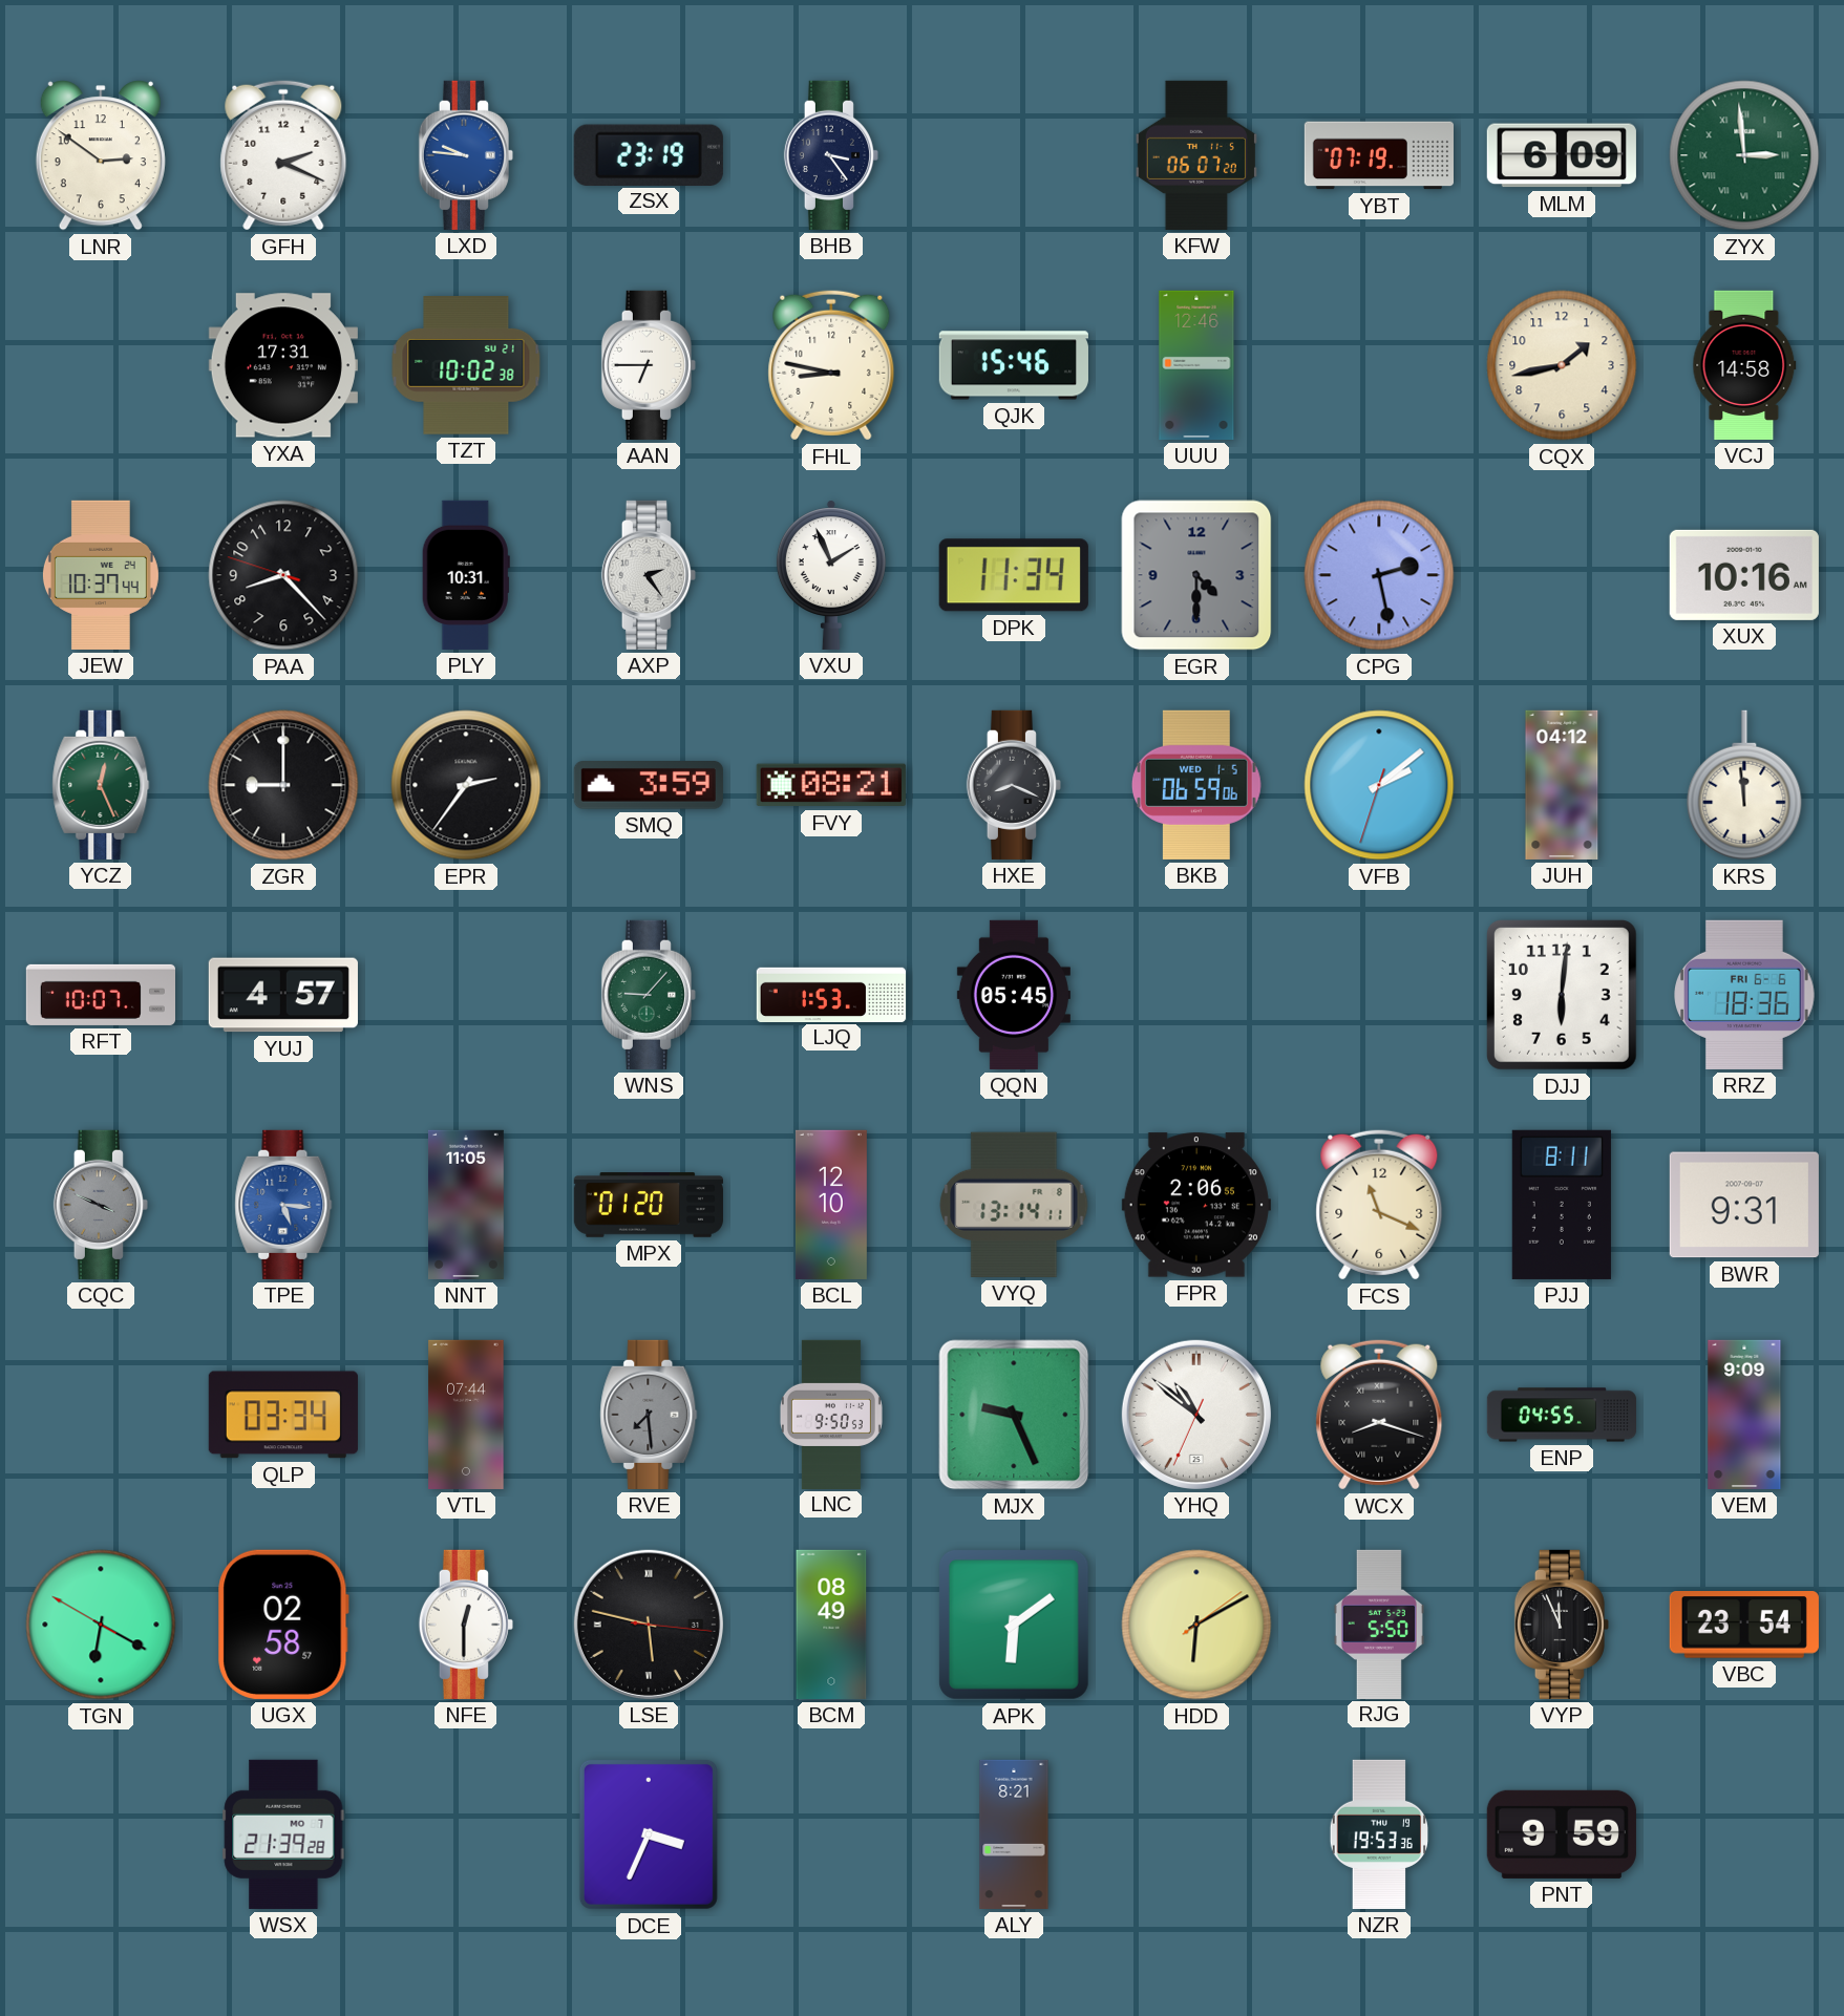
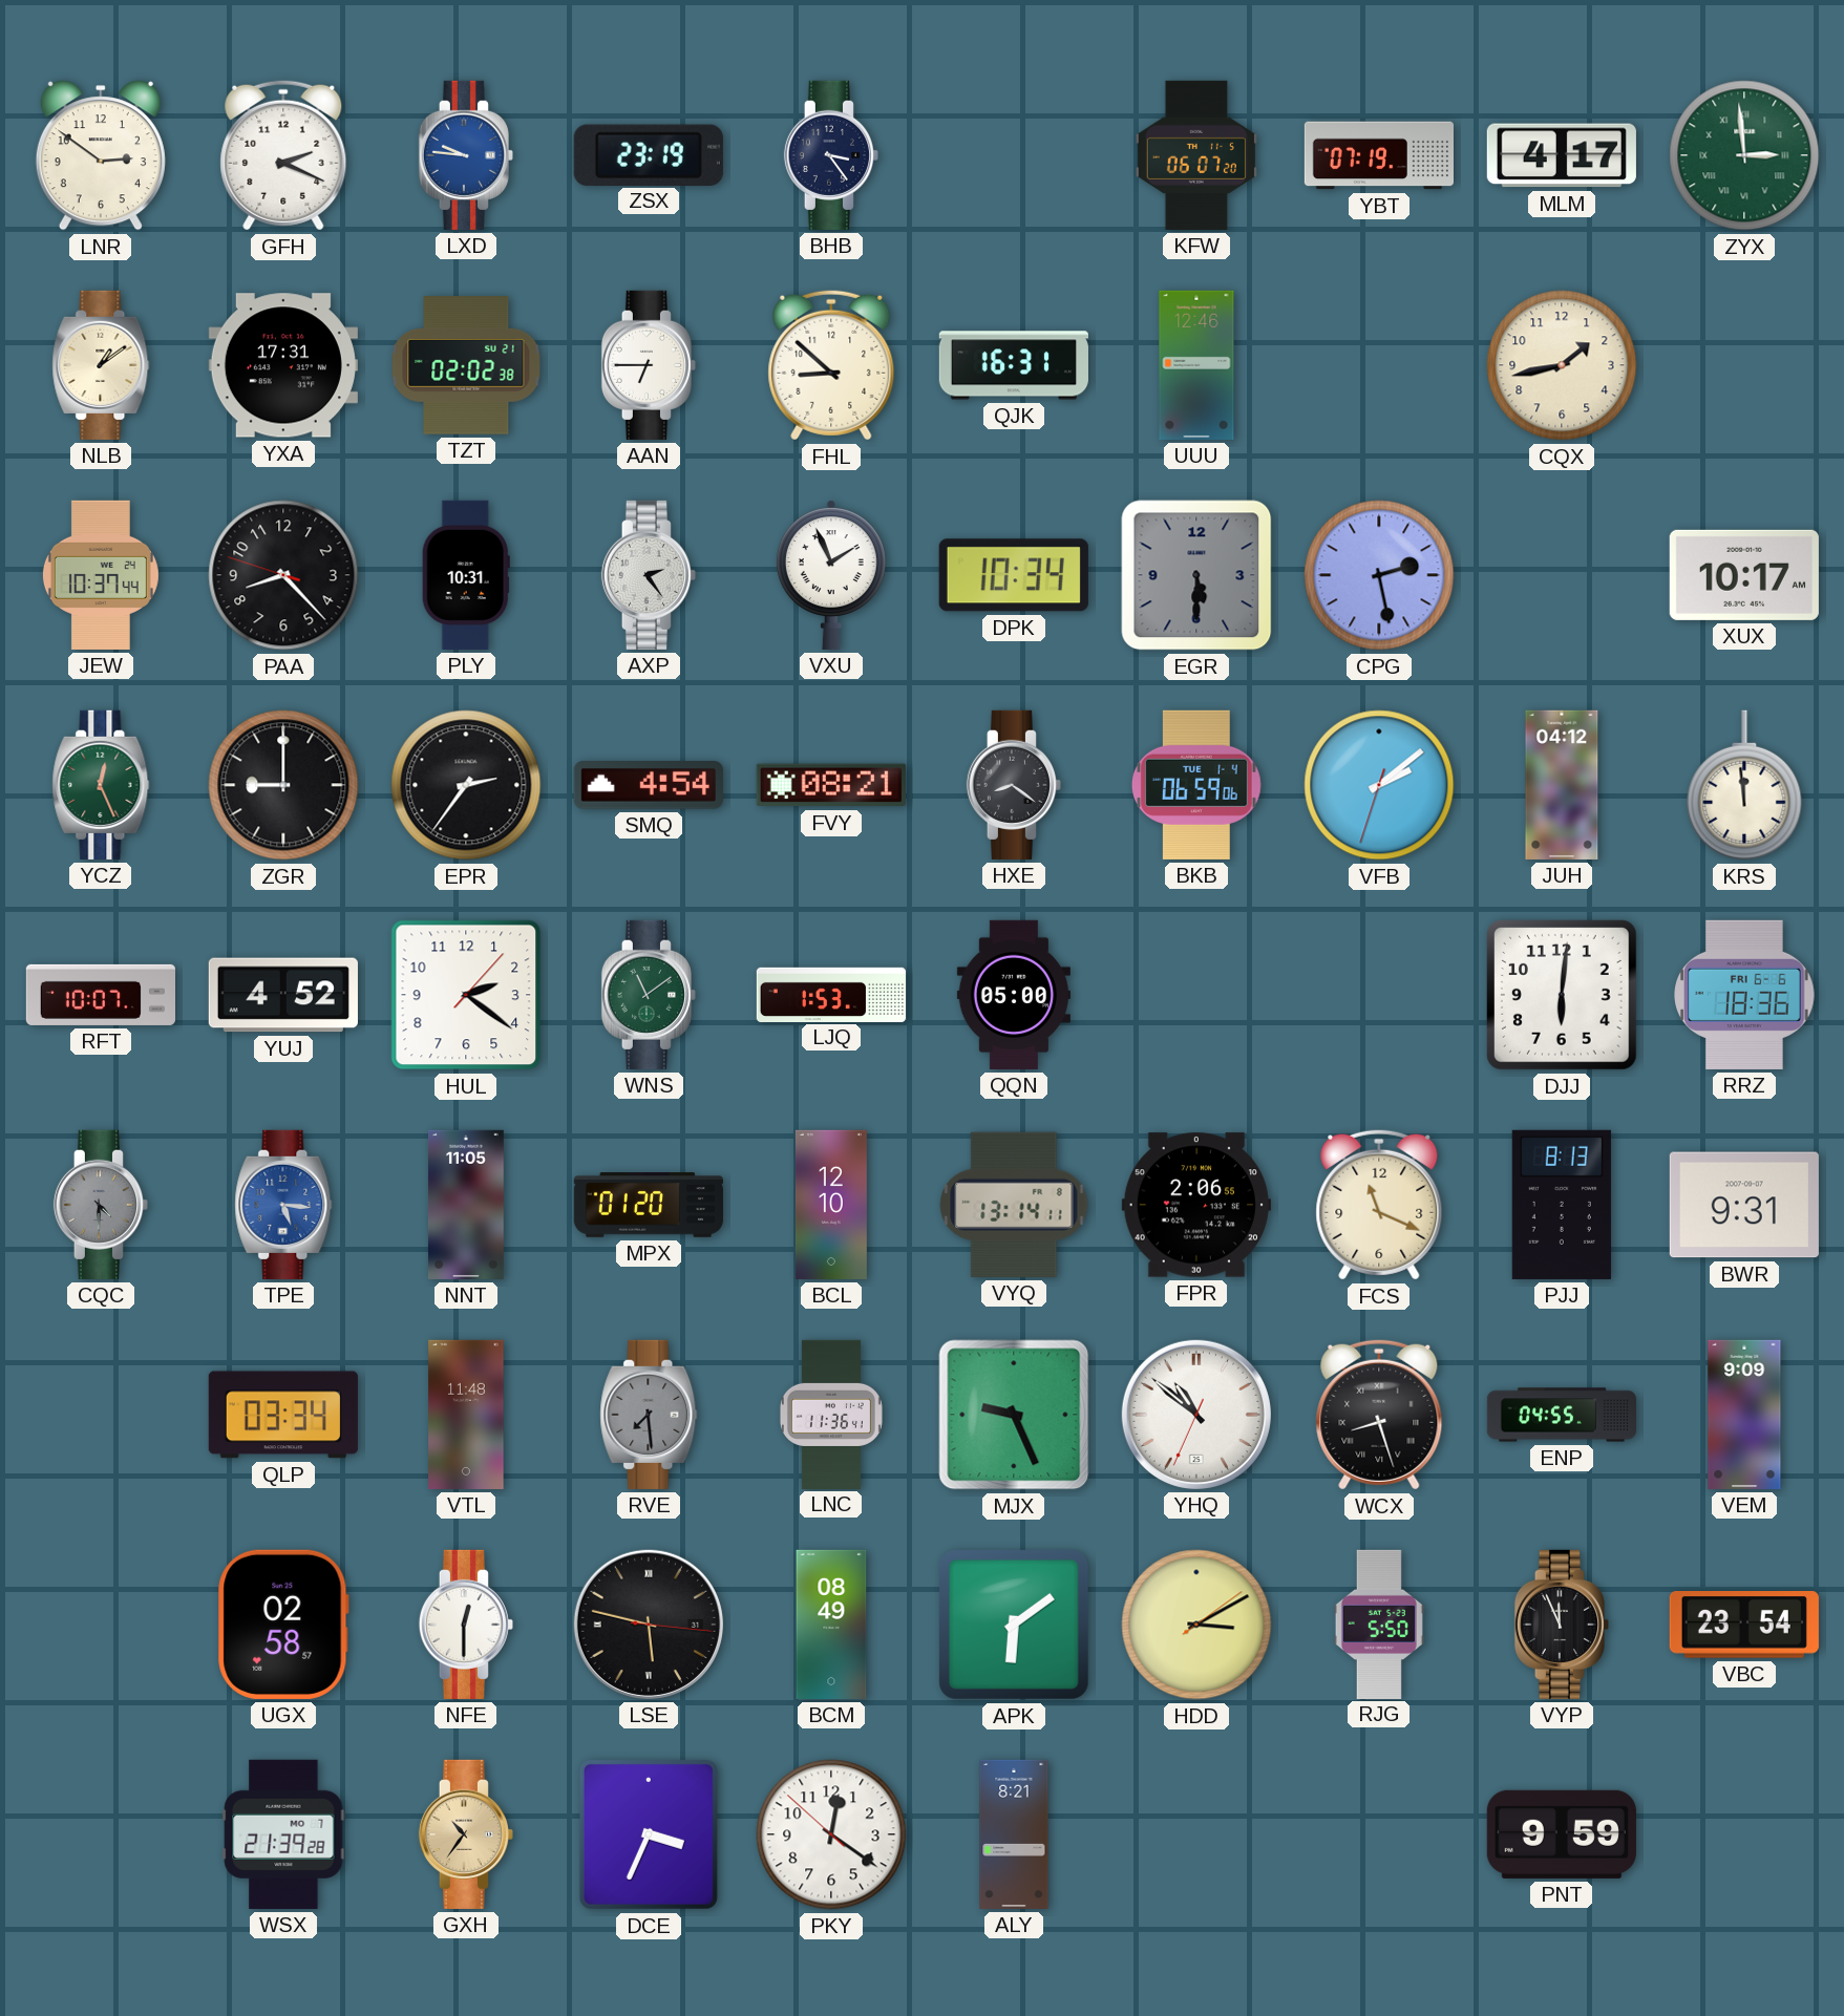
MLM: 6:09 -> 4:17
NLB: none -> 1:09
TZT: 10:02 -> 02:02
FHL: 8:47 -> 8:52
QJK: 15:46 -> 16:31
VCJ: 14:58 -> none
DPK: 11:34 -> 10:34
EGR: 4:30 -> 5:30
XUX: 10:16 -> 10:17
SMQ: 3:59 -> 4:54
HXE: 8:19 -> 8:21
BKB date: WED 1-5 -> TUE 1-4
YUJ: 4:57 -> 4:52
HUL: none -> 2:21
WNS: 9:07 -> 11:09
QQN: 05:45 -> 05:00
CQC: 3:49 -> 4:30
PJJ: 8:11 -> 8:13
VTL: 07:44 -> 11:48
LNC: 9:50 -> 11:36
WCX: 8:18 -> 8:27
TGN: 6:19 -> none
HDD: 6:10 -> 3:10
GXH: none -> 10:36
PKY: none -> 12:20
NZR: 19:53 -> none
